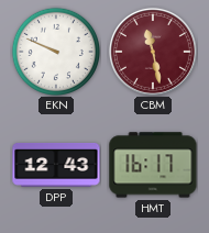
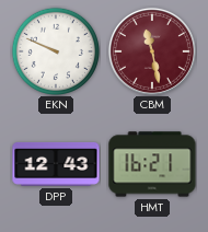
HMT: 16:17 -> 16:21
